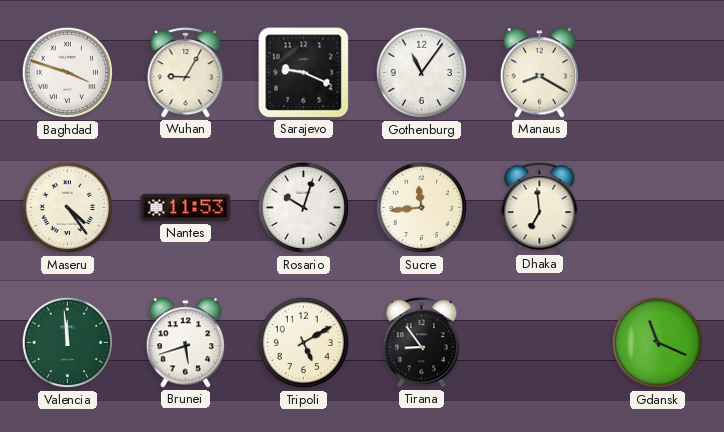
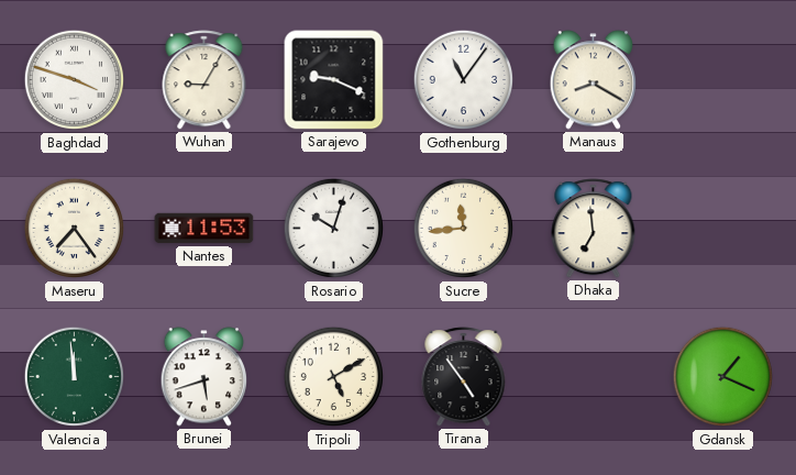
Maseru: 4:24 -> 7:24
Tirana: 8:54 -> 4:54
Gdansk: 11:19 -> 1:19
